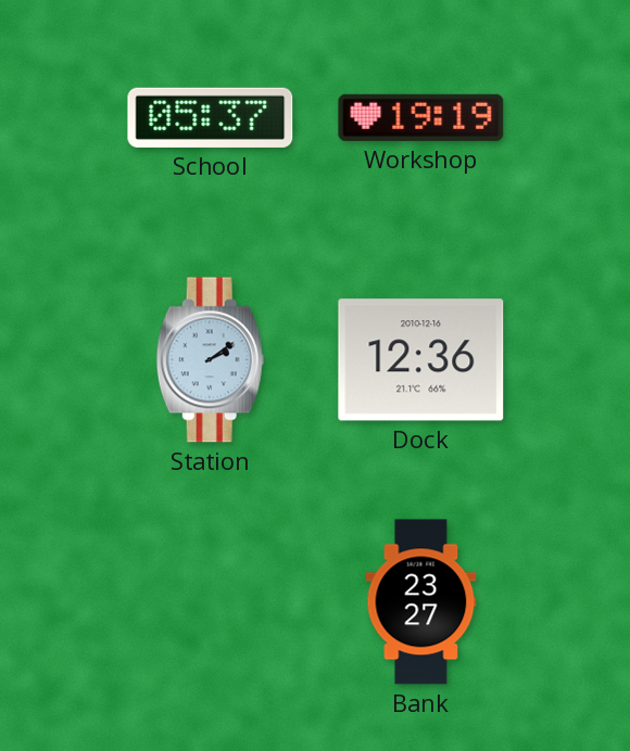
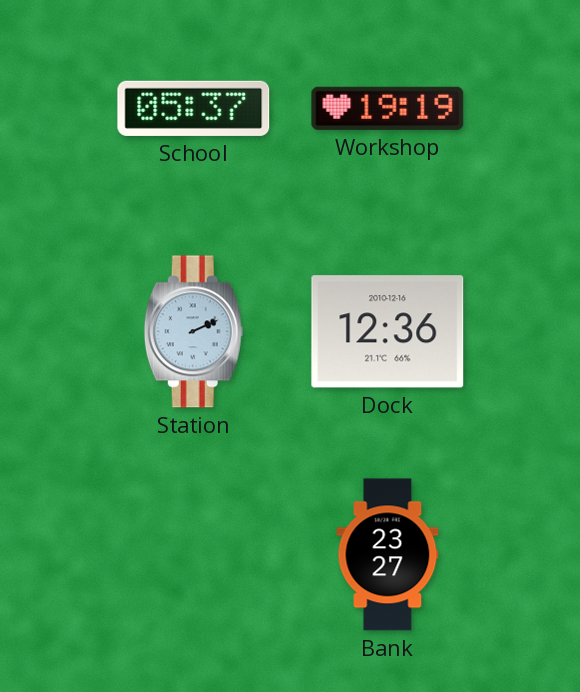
Station: 2:09 -> 2:11
